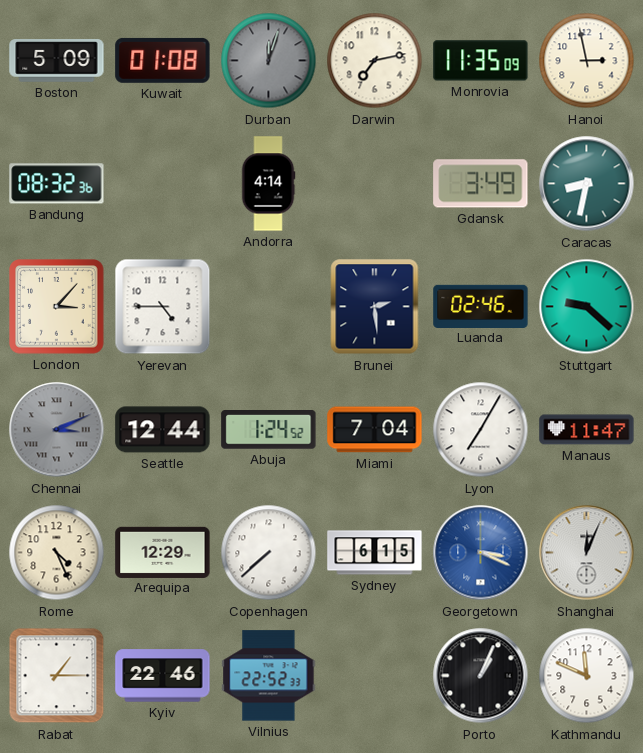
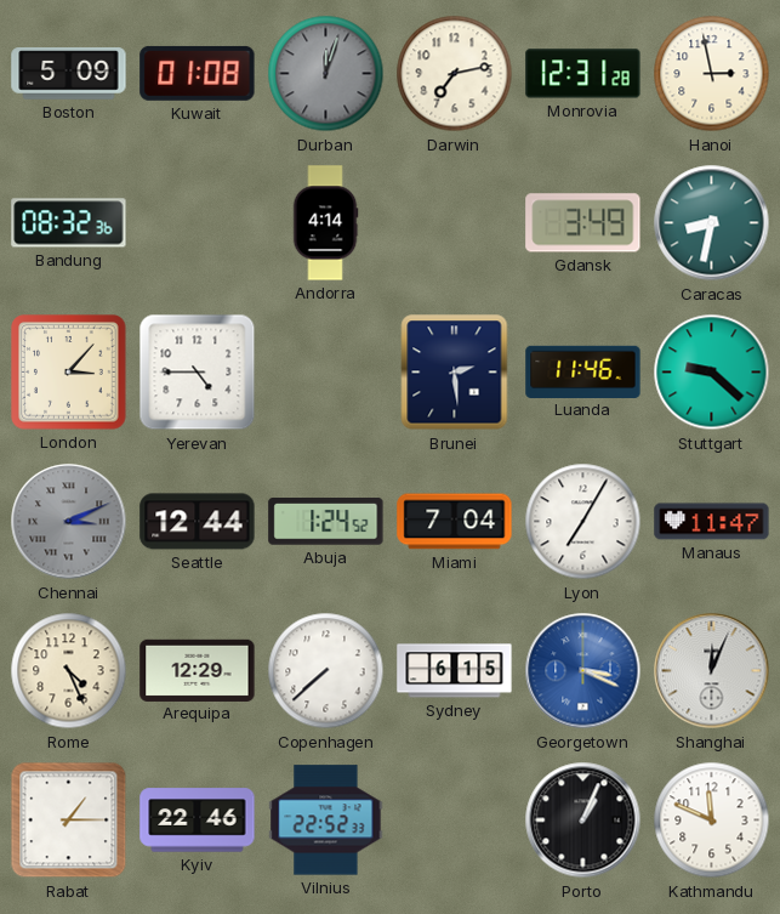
Monrovia: 11:35 -> 12:31
Luanda: 02:46 -> 11:46
